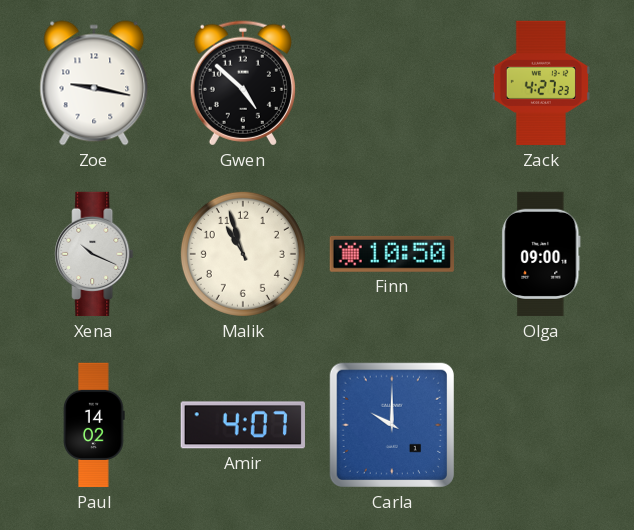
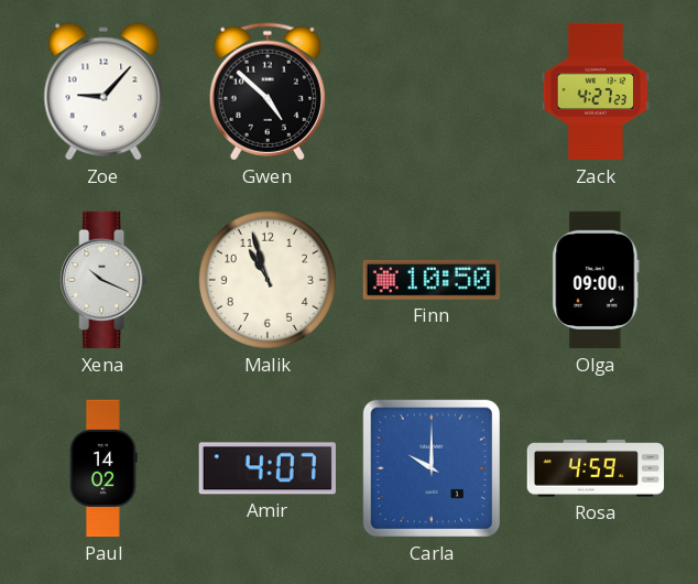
Zoe: 9:17 -> 9:07
Rosa: none -> 4:59
